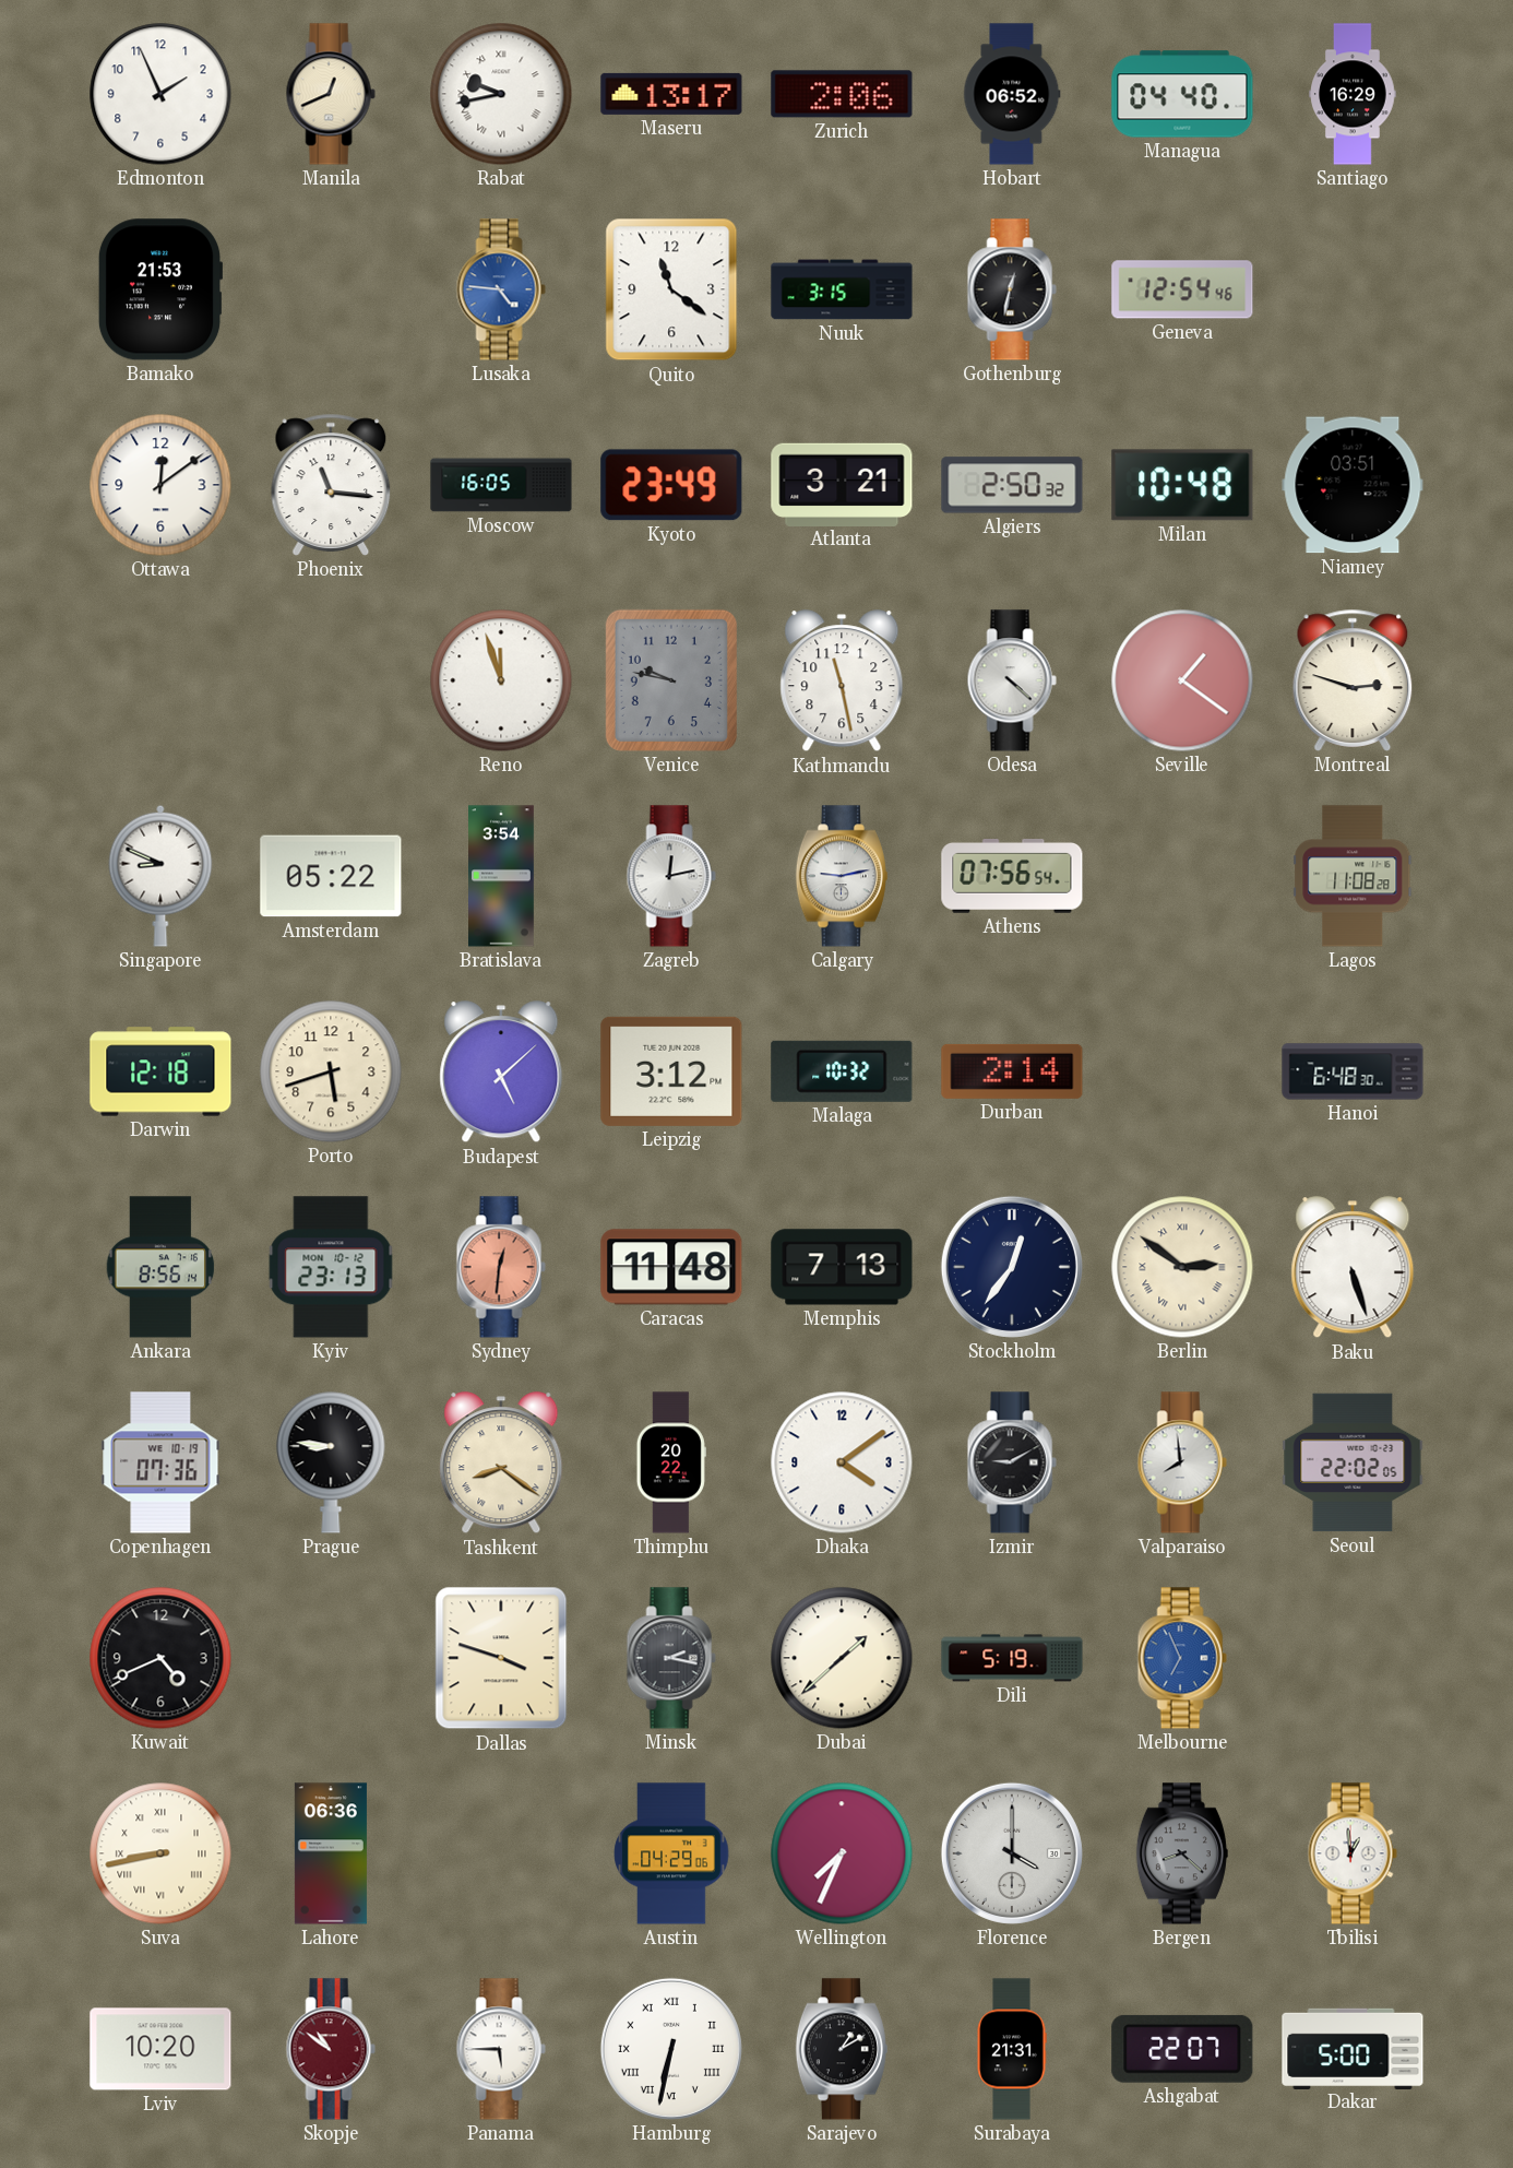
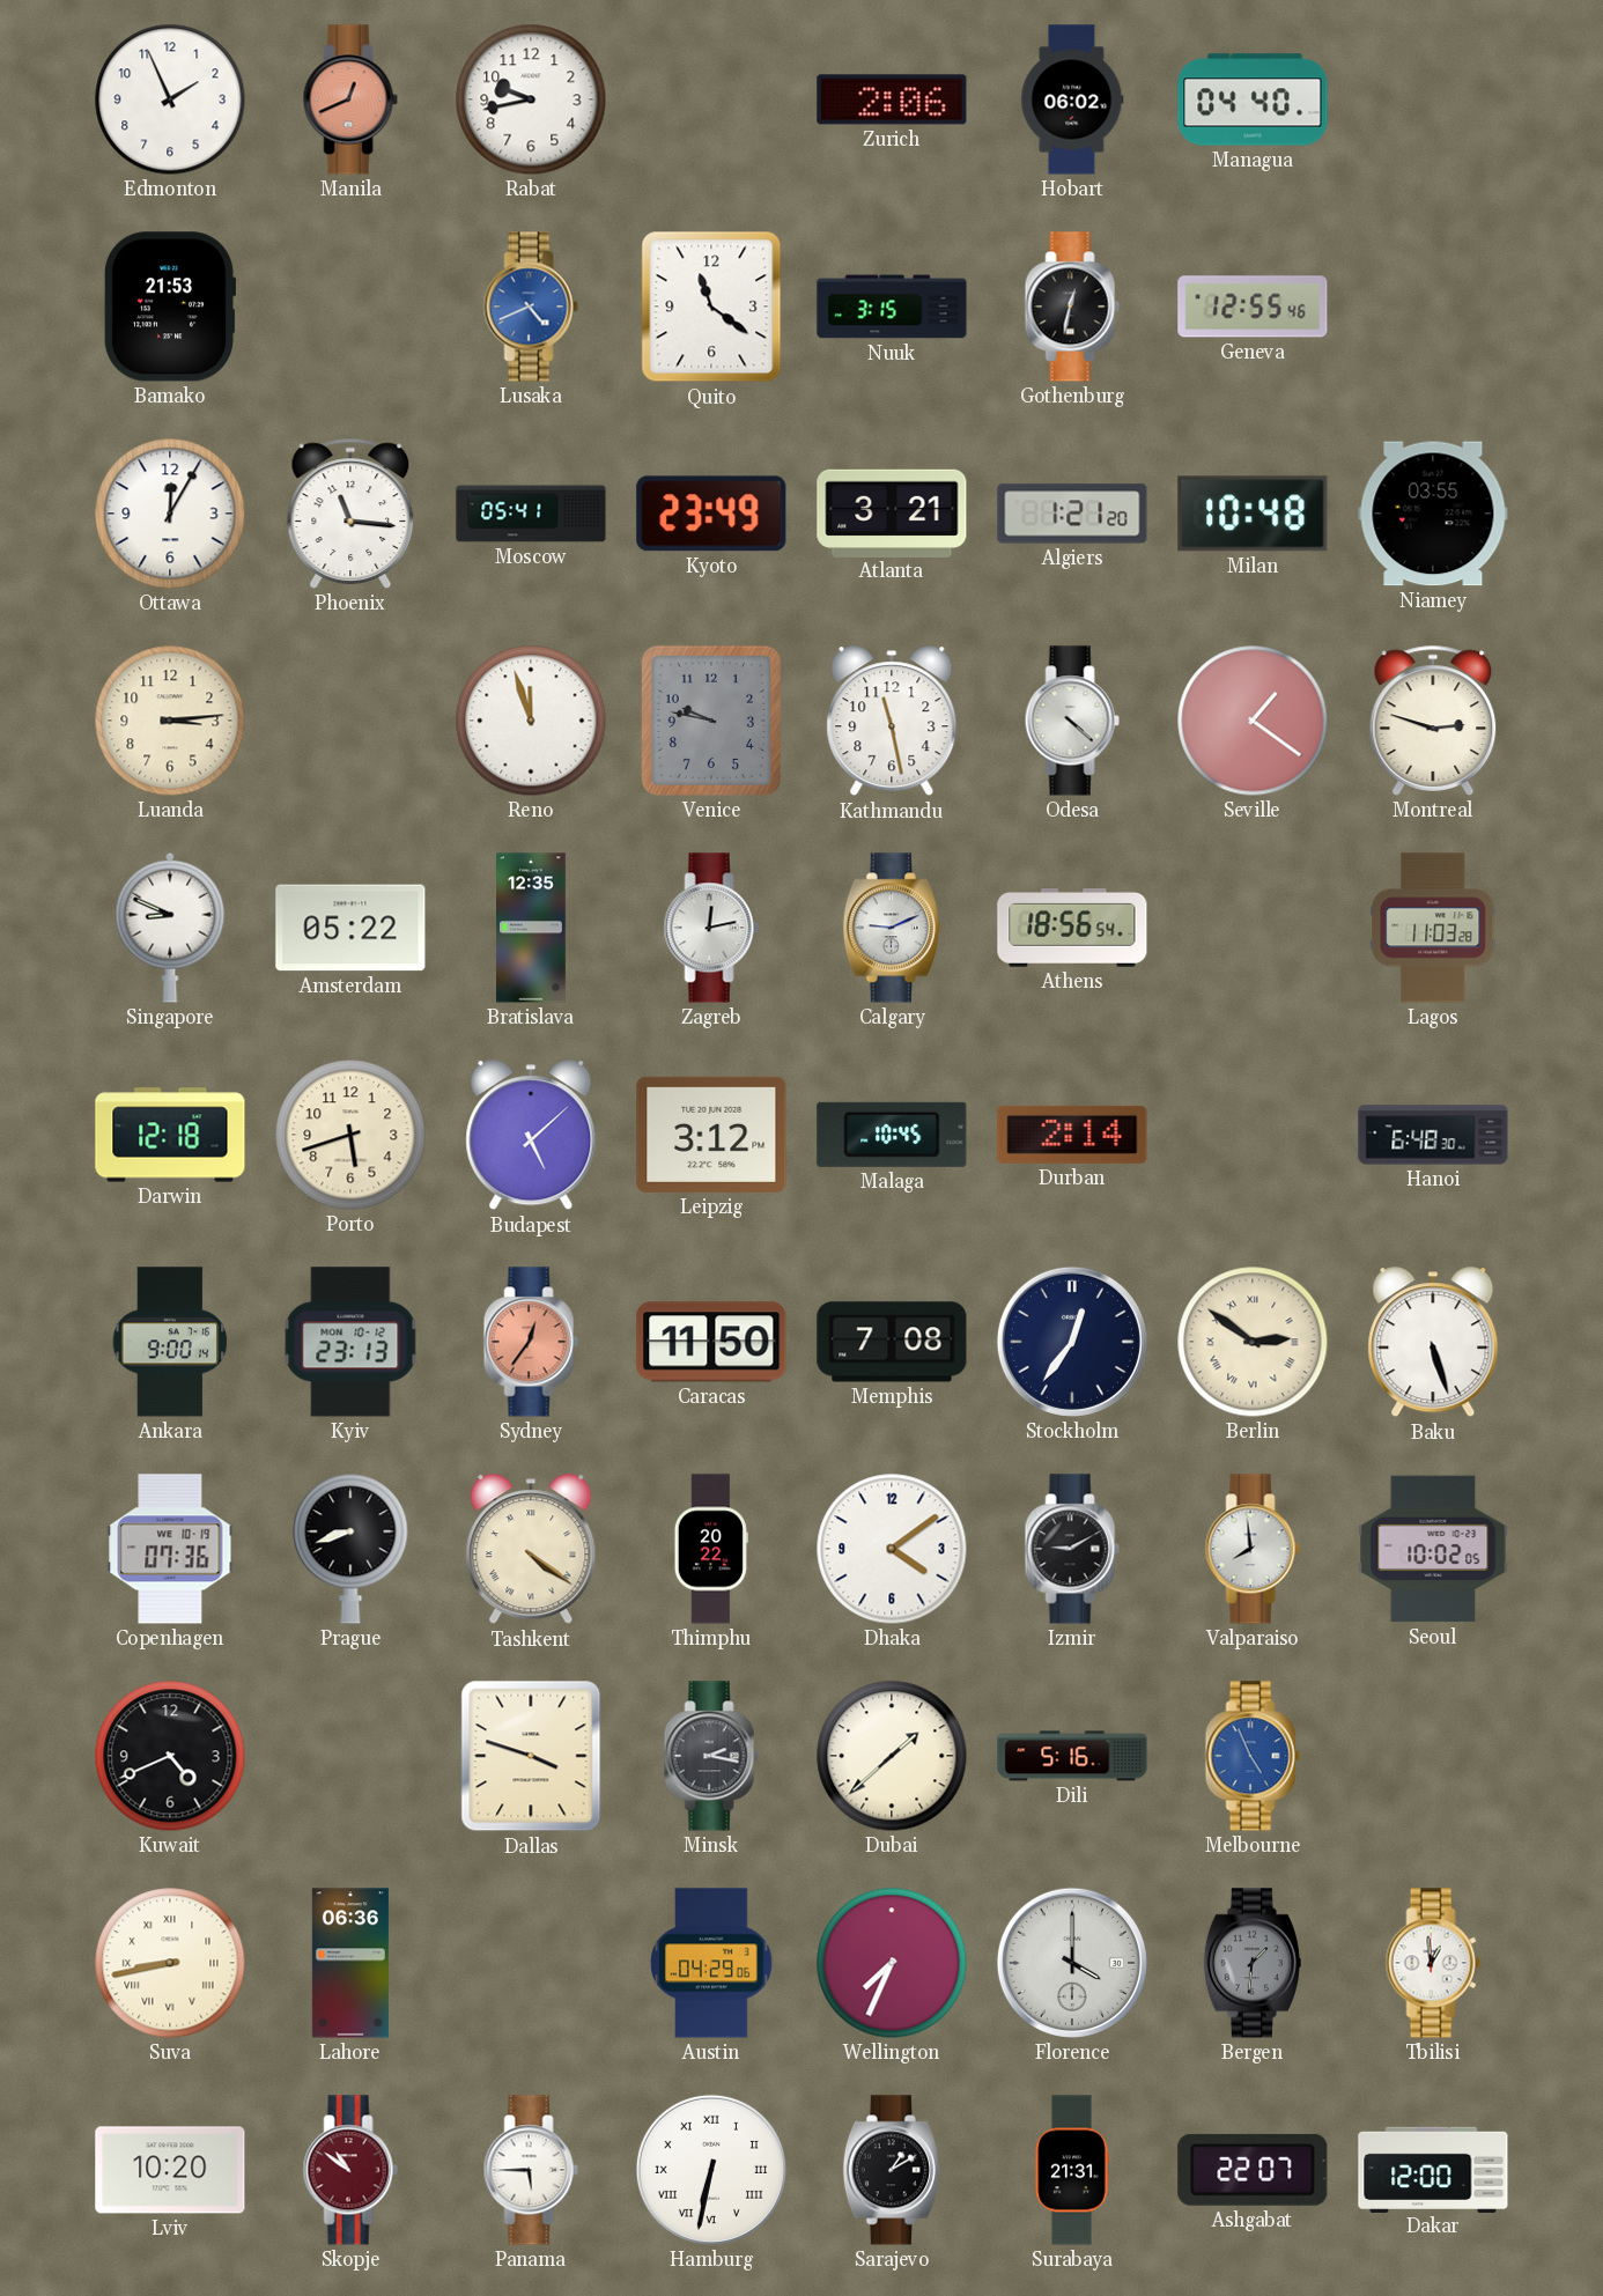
Manila dial: cream -> salmon
Rabat numerals: Roman -> Arabic
Maseru: 13:17 -> none
Hobart: 06:52 -> 06:02
Santiago: 16:29 -> none
Lusaka: 4:46 -> 4:41
Geneva: 12:54 -> 12:55
Ottawa: 12:09 -> 12:05
Moscow: 16:05 -> 05:41
Algiers: 2:50 -> 1:21
Niamey: 03:51 -> 03:55
Luanda: none -> 3:14
Bratislava: 3:54 -> 12:35
Calgary: 9:13 -> 9:11
Athens: 07:56 -> 18:56
Lagos: 11:08 -> 11:03
Malaga: 10:32 -> 10:45
Ankara: 8:56 -> 9:00
Sydney: 12:31 -> 12:36
Caracas: 11:48 -> 11:50
Memphis: 7:13 -> 7:08
Prague: 8:46 -> 8:42
Tashkent: 8:21 -> 4:21
Seoul: 22:02 -> 10:02
Dili: 5:19 -> 5:16
Melbourne: 6:56 -> 4:56
Bergen: 8:22 -> 1:31
Dakar: 5:00 -> 12:00
